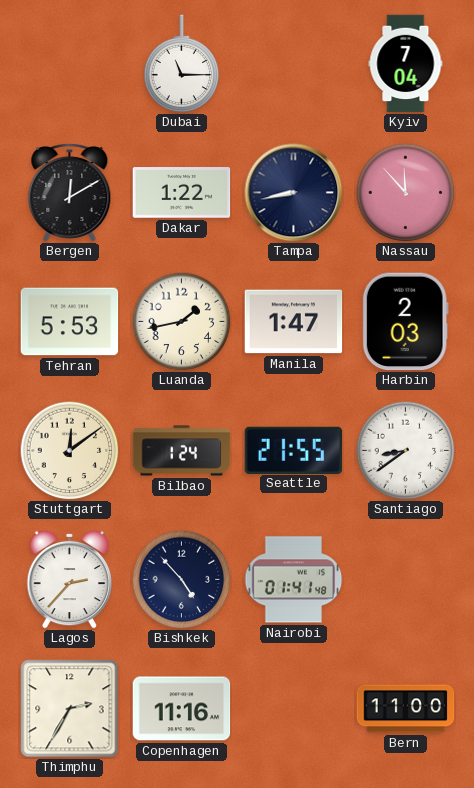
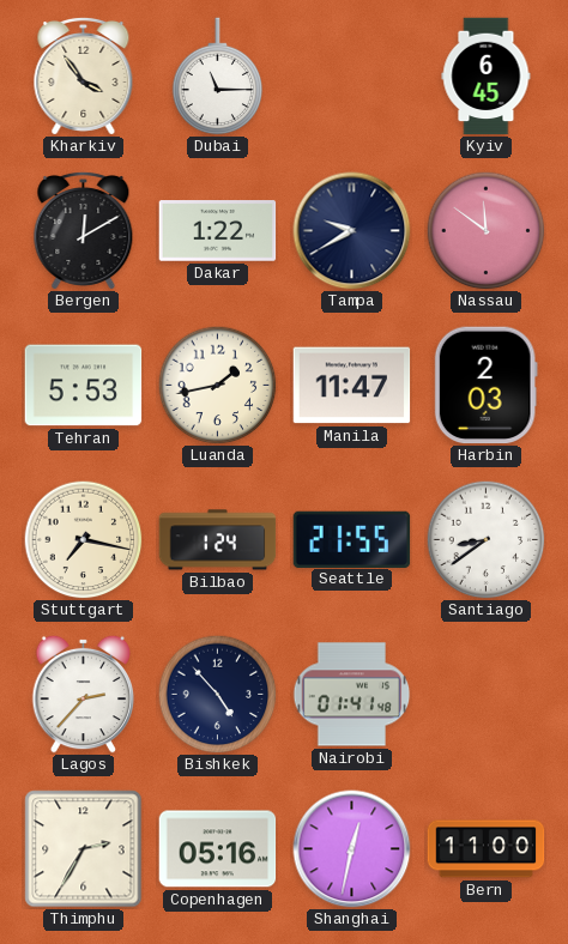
Kharkiv: none -> 3:54
Kyiv: 7:04 -> 6:45
Tampa: 8:43 -> 9:40
Nassau: 11:53 -> 11:51
Manila: 1:47 -> 11:47
Stuttgart: 12:09 -> 7:17
Copenhagen: 11:16 -> 05:16
Shanghai: none -> 12:32
